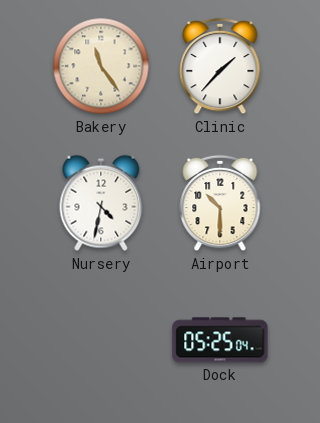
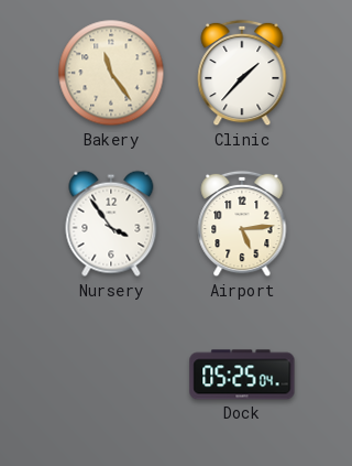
Nursery: 4:32 -> 3:54
Airport: 10:30 -> 5:14
